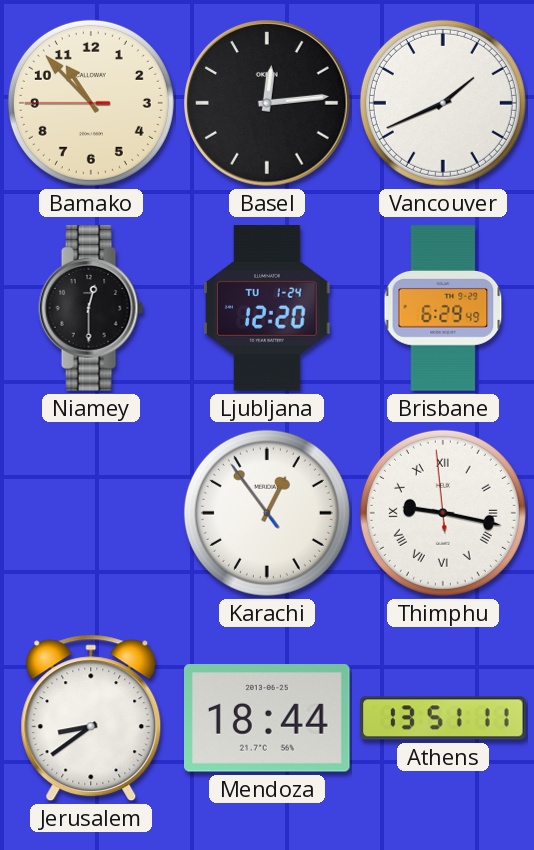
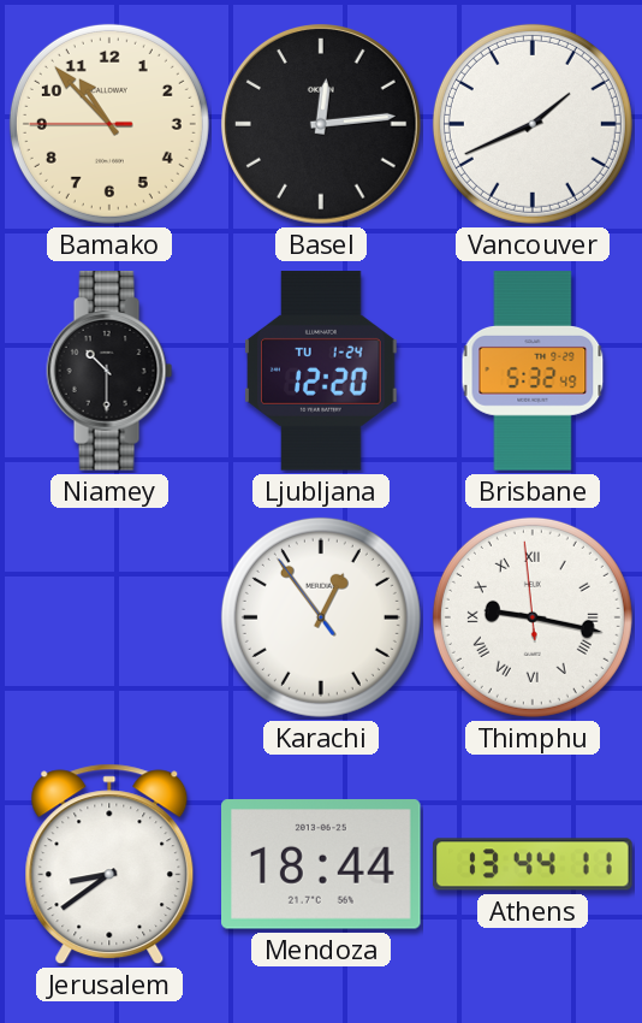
Niamey: 12:30 -> 10:30
Brisbane: 6:29 -> 5:32
Athens: 13:51 -> 13:44
